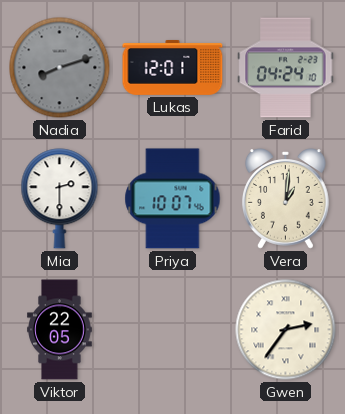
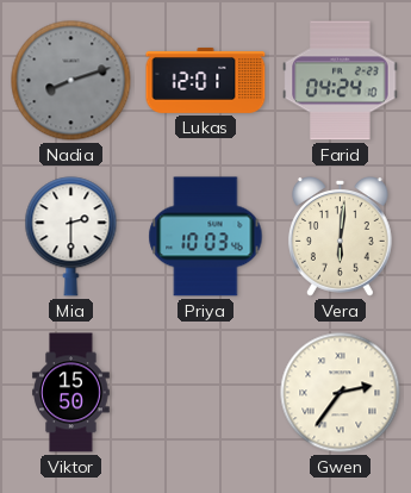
Priya: 10:07 -> 10:03
Vera: 1:01 -> 6:01
Viktor: 22:05 -> 15:50
